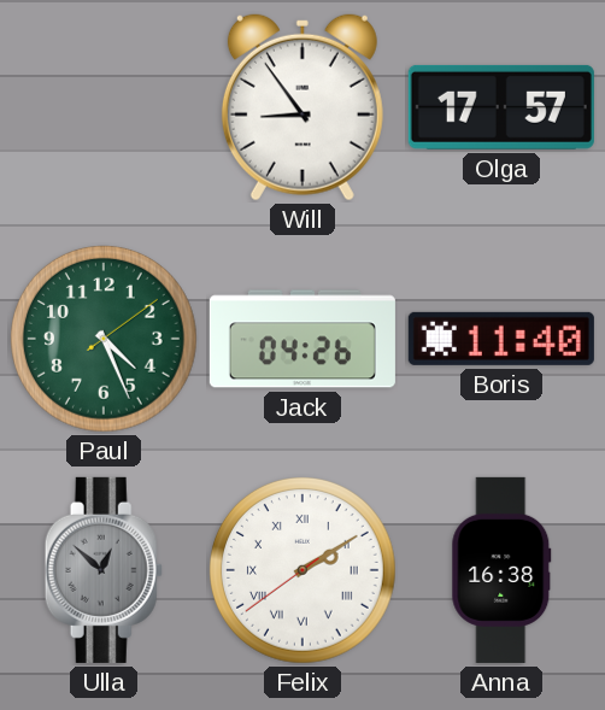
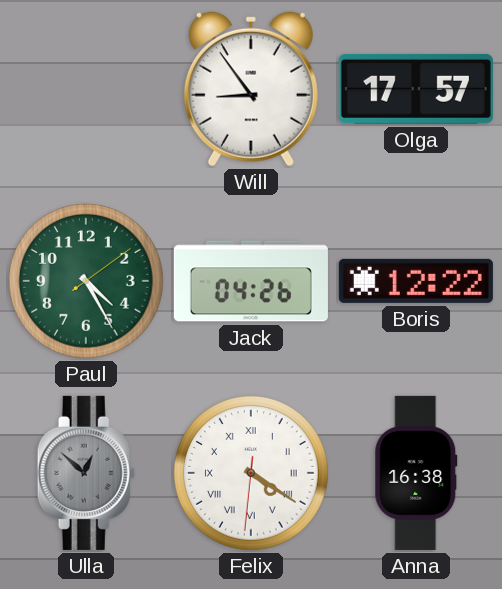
Paul: 4:26 -> 4:25
Boris: 11:40 -> 12:22
Felix: 2:09 -> 4:20
